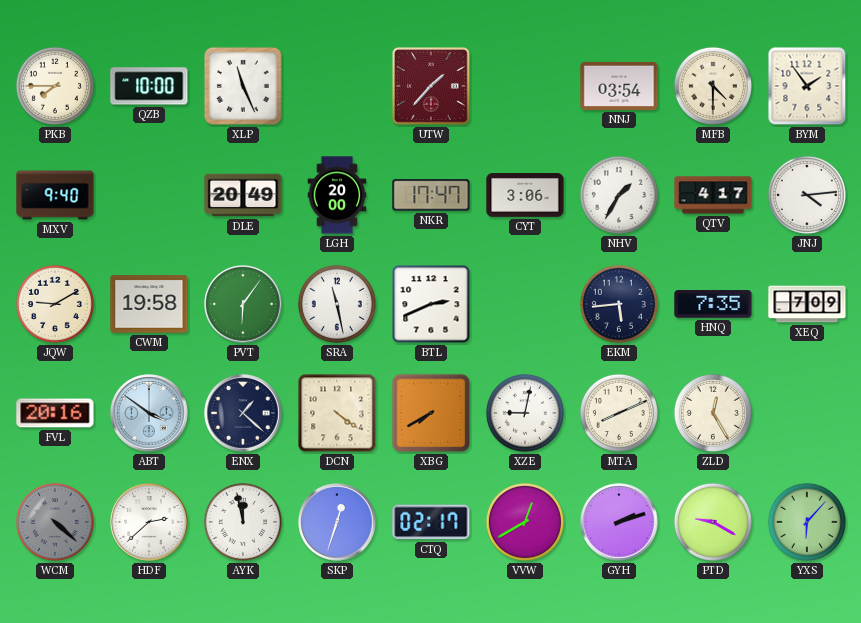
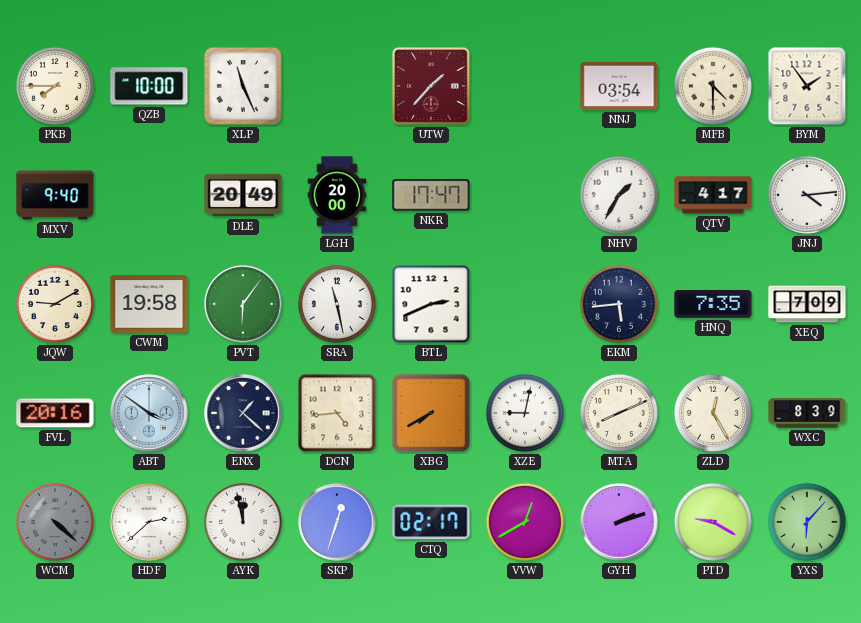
CYT: 3:06 -> none
DCN: 4:21 -> 4:44
WXC: none -> 8:39
